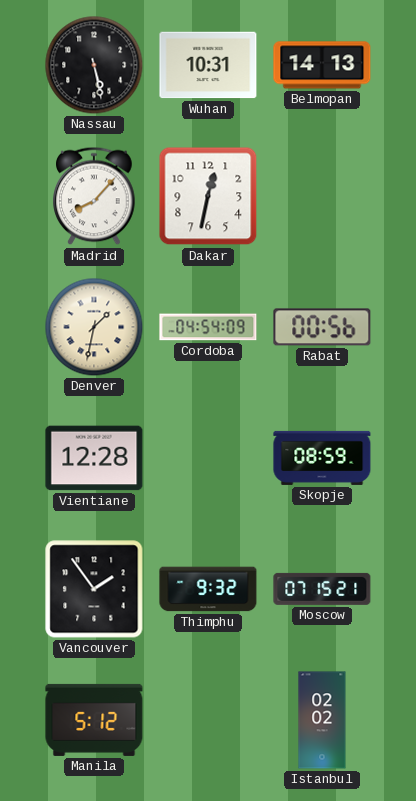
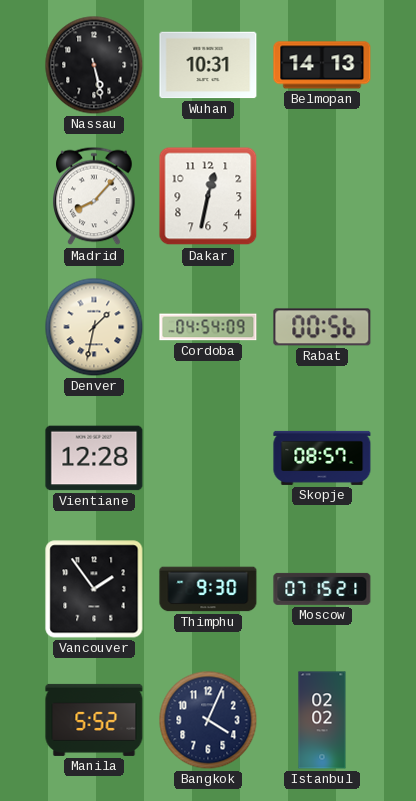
Skopje: 08:59 -> 08:57
Thimphu: 9:32 -> 9:30
Manila: 5:12 -> 5:52
Bangkok: none -> 4:04
